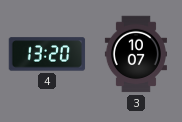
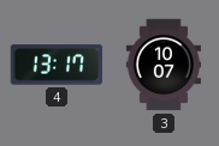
4: 13:20 -> 13:17
